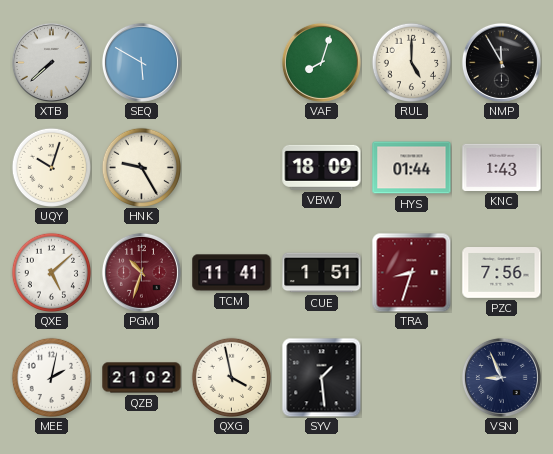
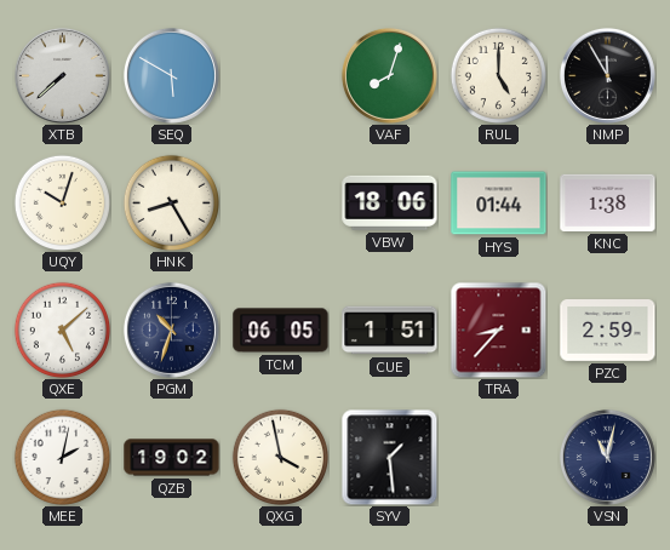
HNK: 9:25 -> 8:25
VBW: 18:09 -> 18:06
KNC: 1:43 -> 1:38
PGM dial: burgundy -> navy
TCM: 11:41 -> 06:05
TRA: 8:33 -> 8:37
PZC: 7:56 -> 2:59
QZB: 21:02 -> 19:02
VSN: 8:56 -> 11:02
